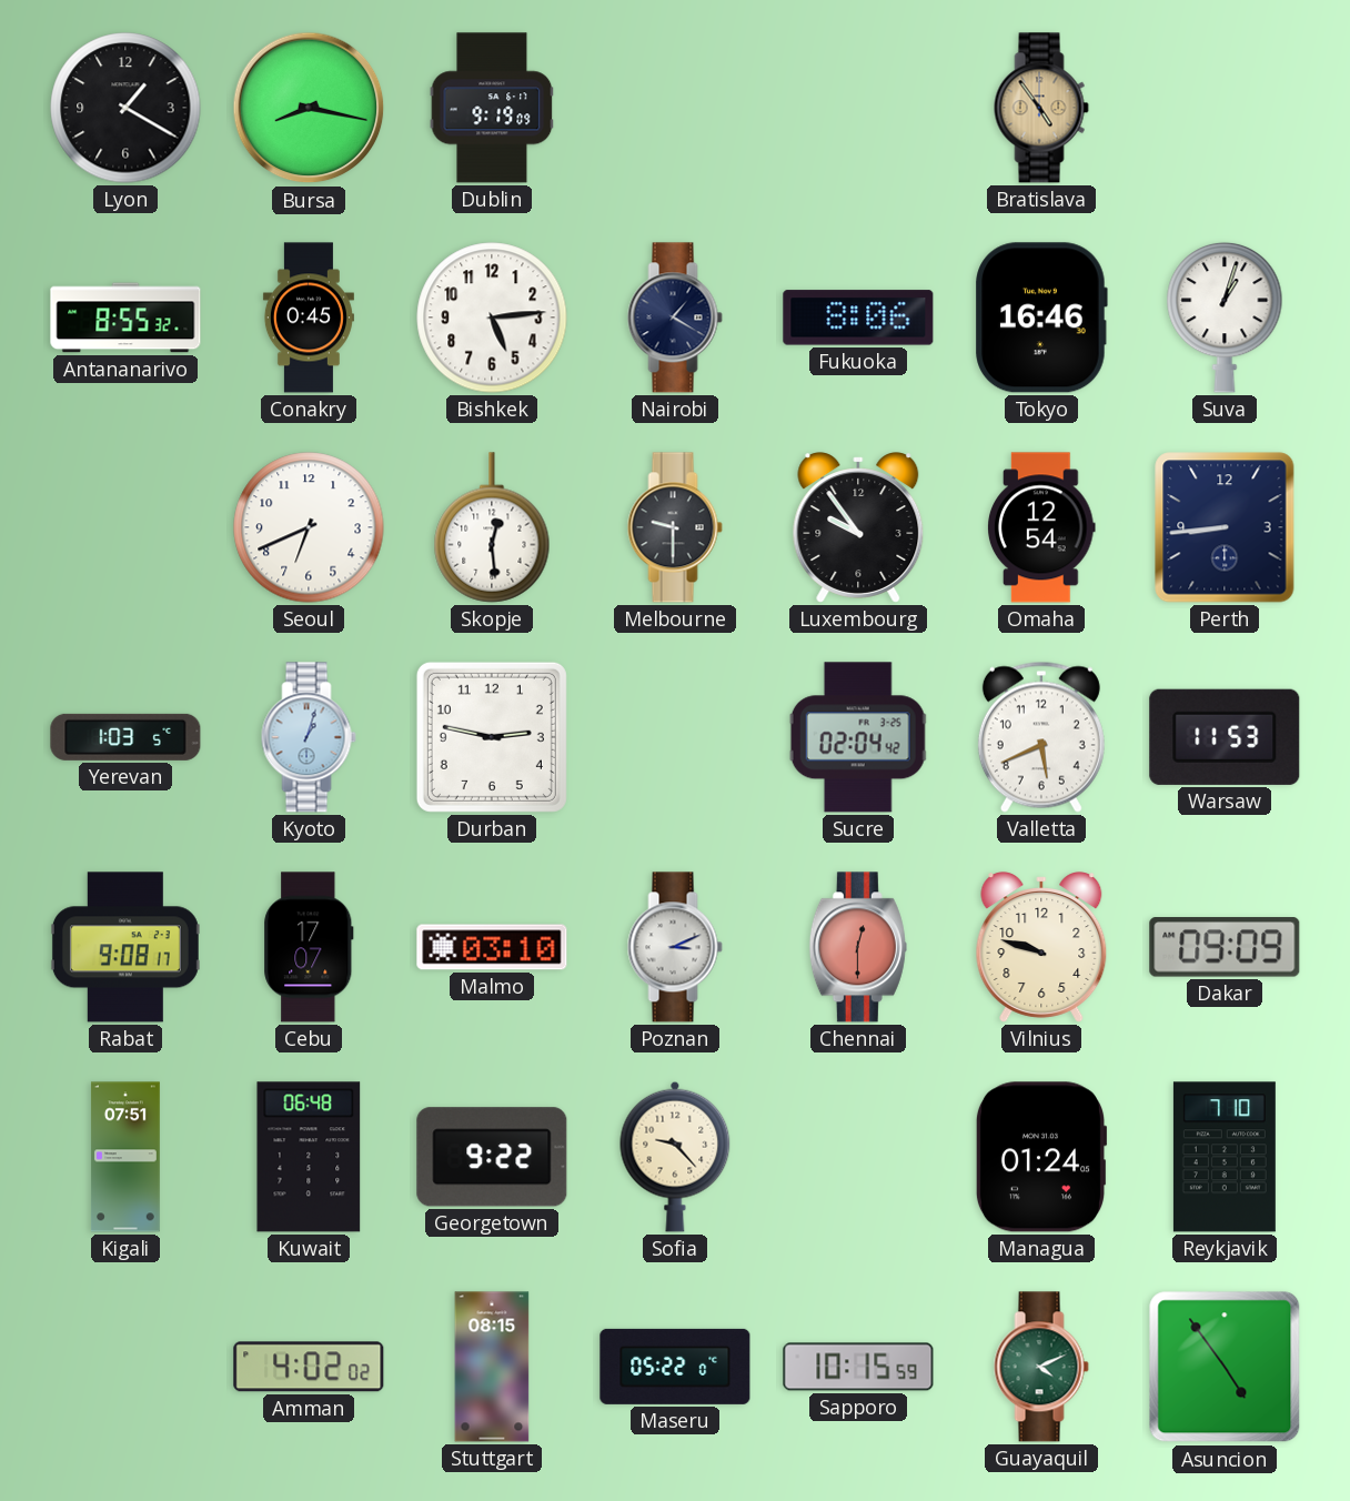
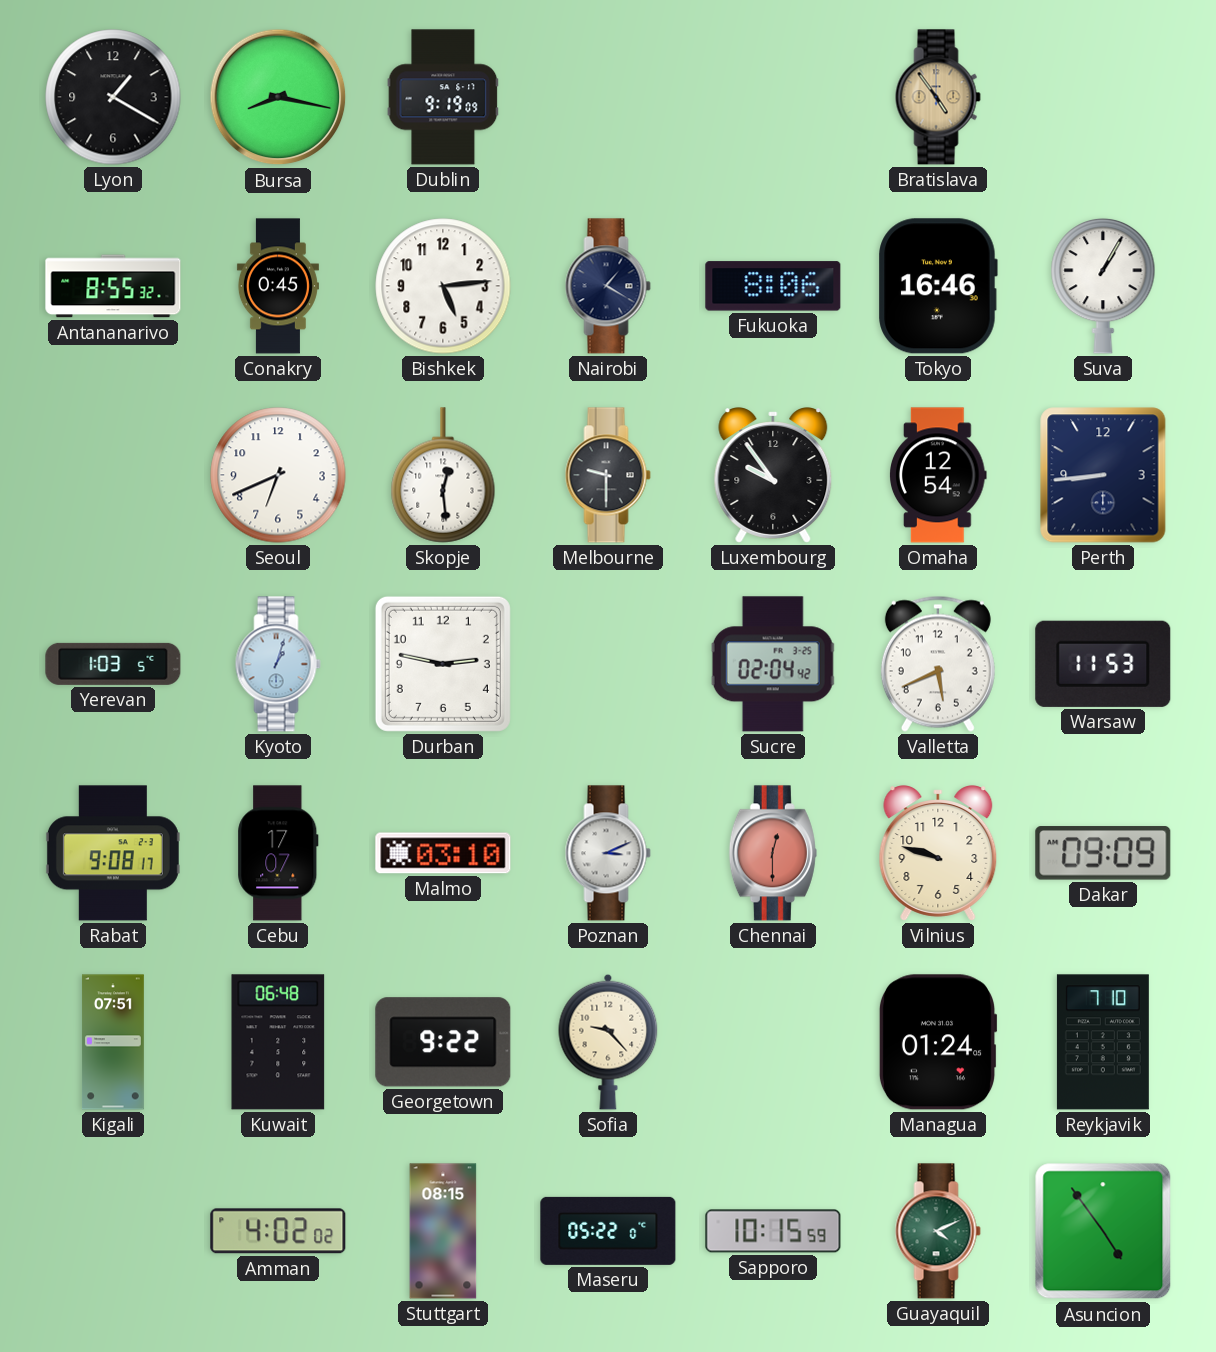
Suva: 1:03 -> 1:05
